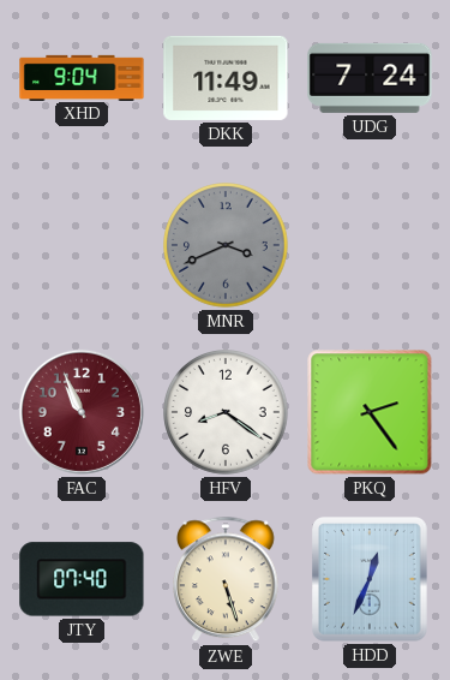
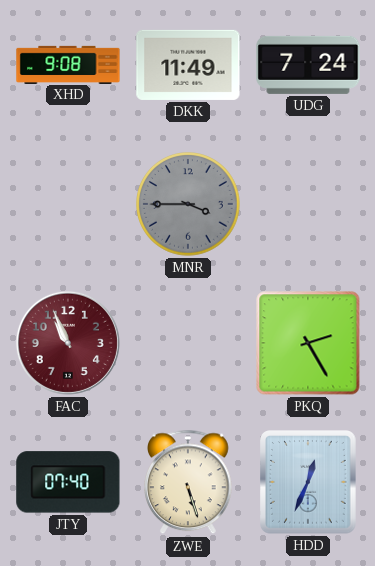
XHD: 9:04 -> 9:08
MNR: 3:41 -> 3:45
HFV: 8:21 -> none
PKQ: 2:24 -> 2:25
